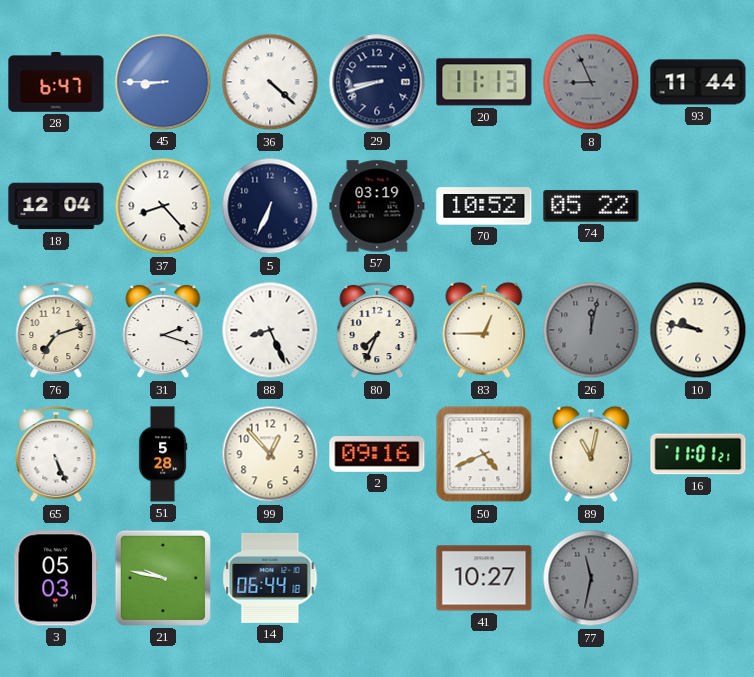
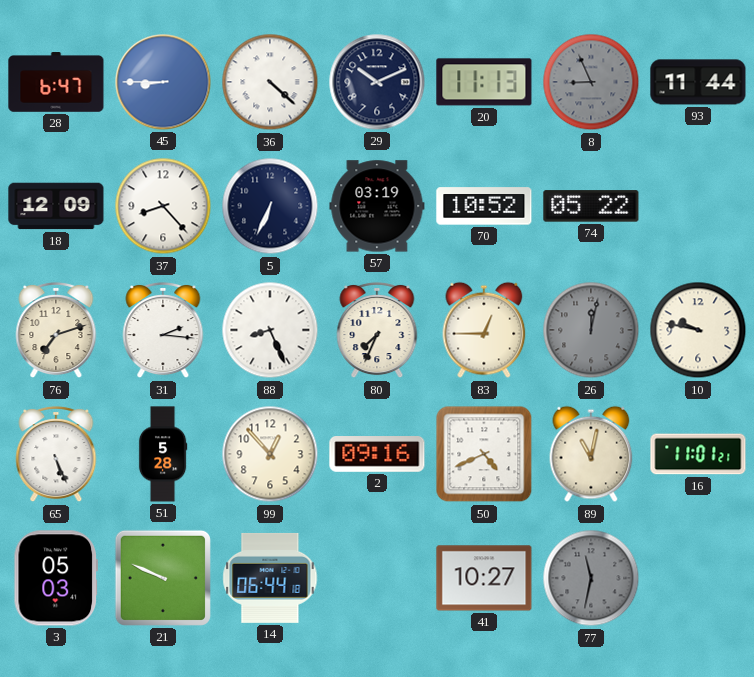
29: 8:42 -> 10:11
18: 12:04 -> 12:09
31: 2:18 -> 2:16
21: 9:47 -> 9:49
